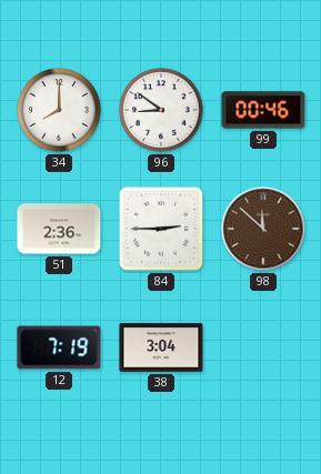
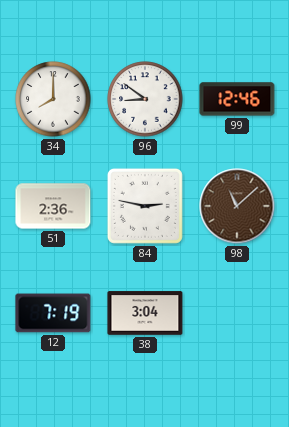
99: 00:46 -> 12:46
84: 2:45 -> 2:47
98: 11:52 -> 11:08
